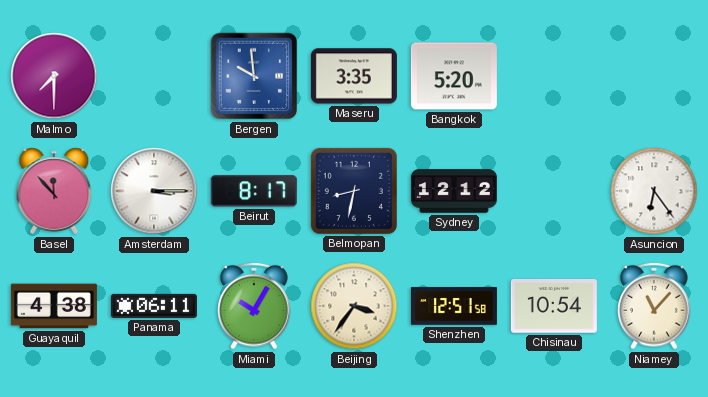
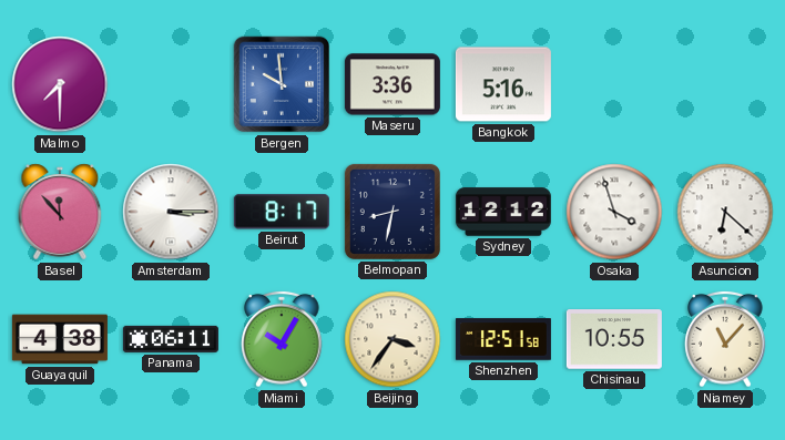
Maseru: 3:35 -> 3:36
Bangkok: 5:20 -> 5:16
Osaka: none -> 3:57
Asuncion: 6:24 -> 6:22
Chisinau: 10:54 -> 10:55
